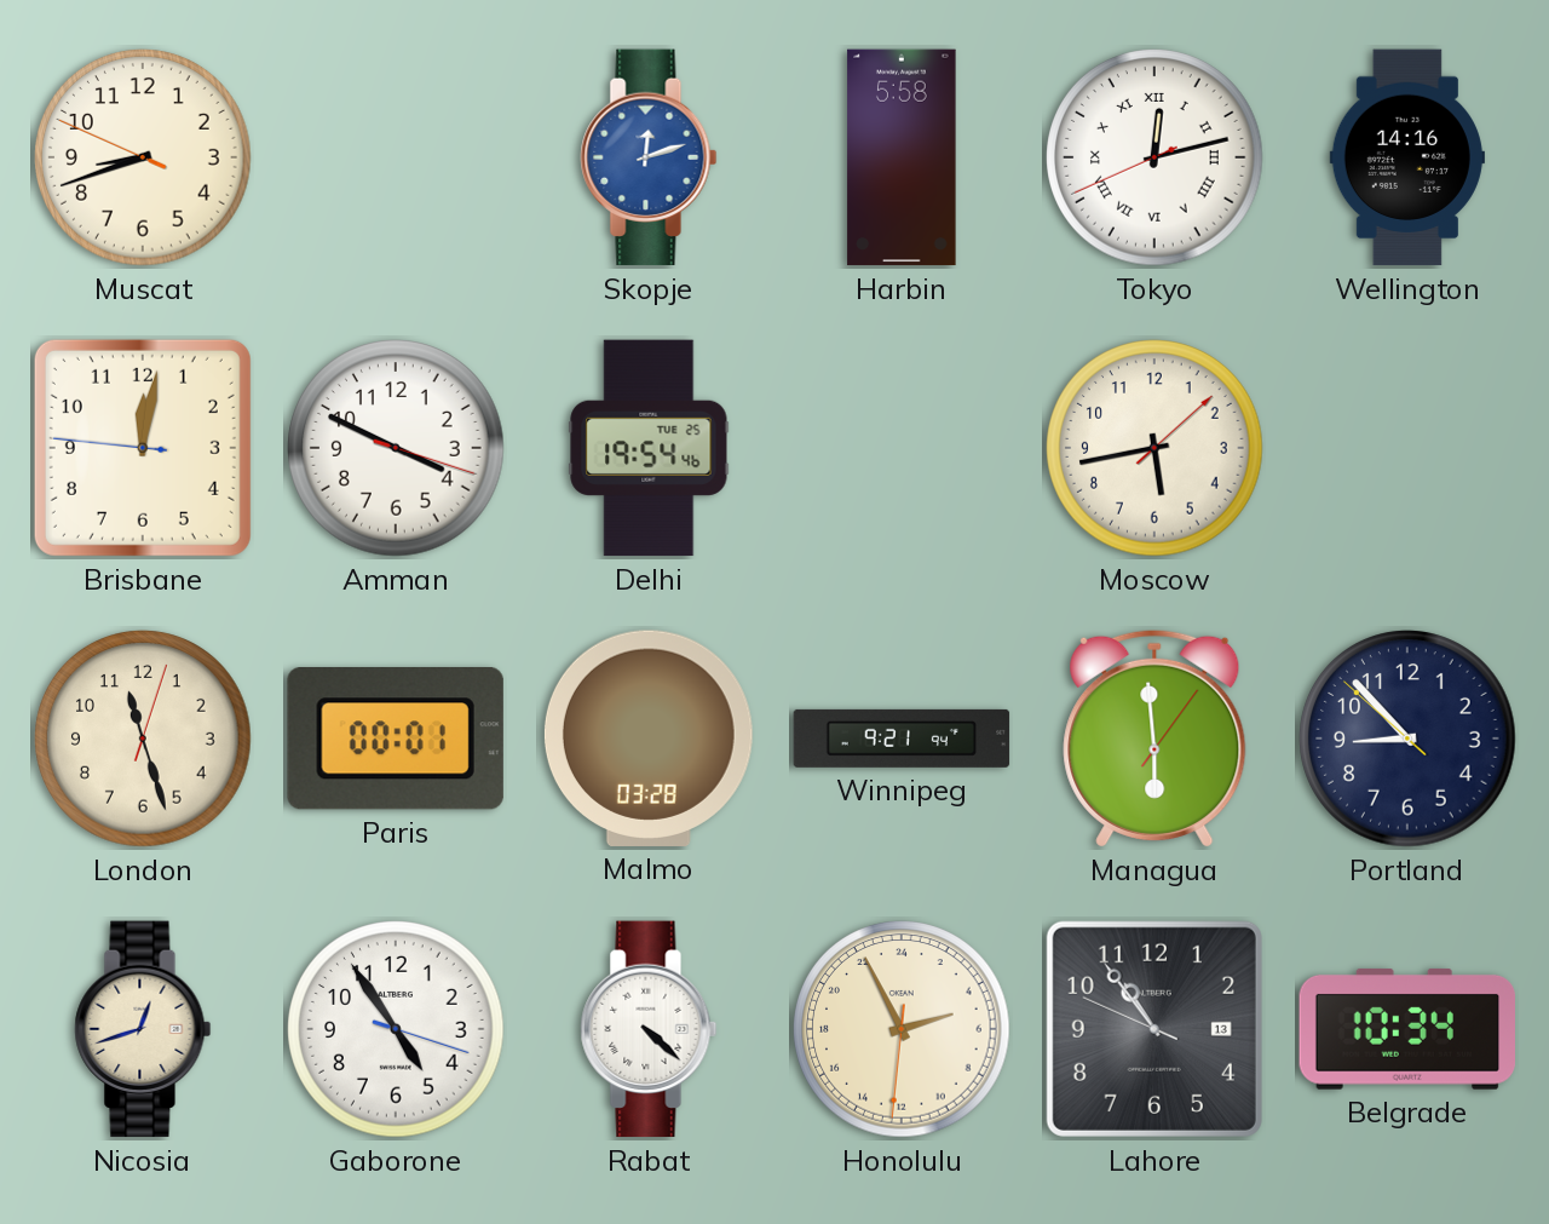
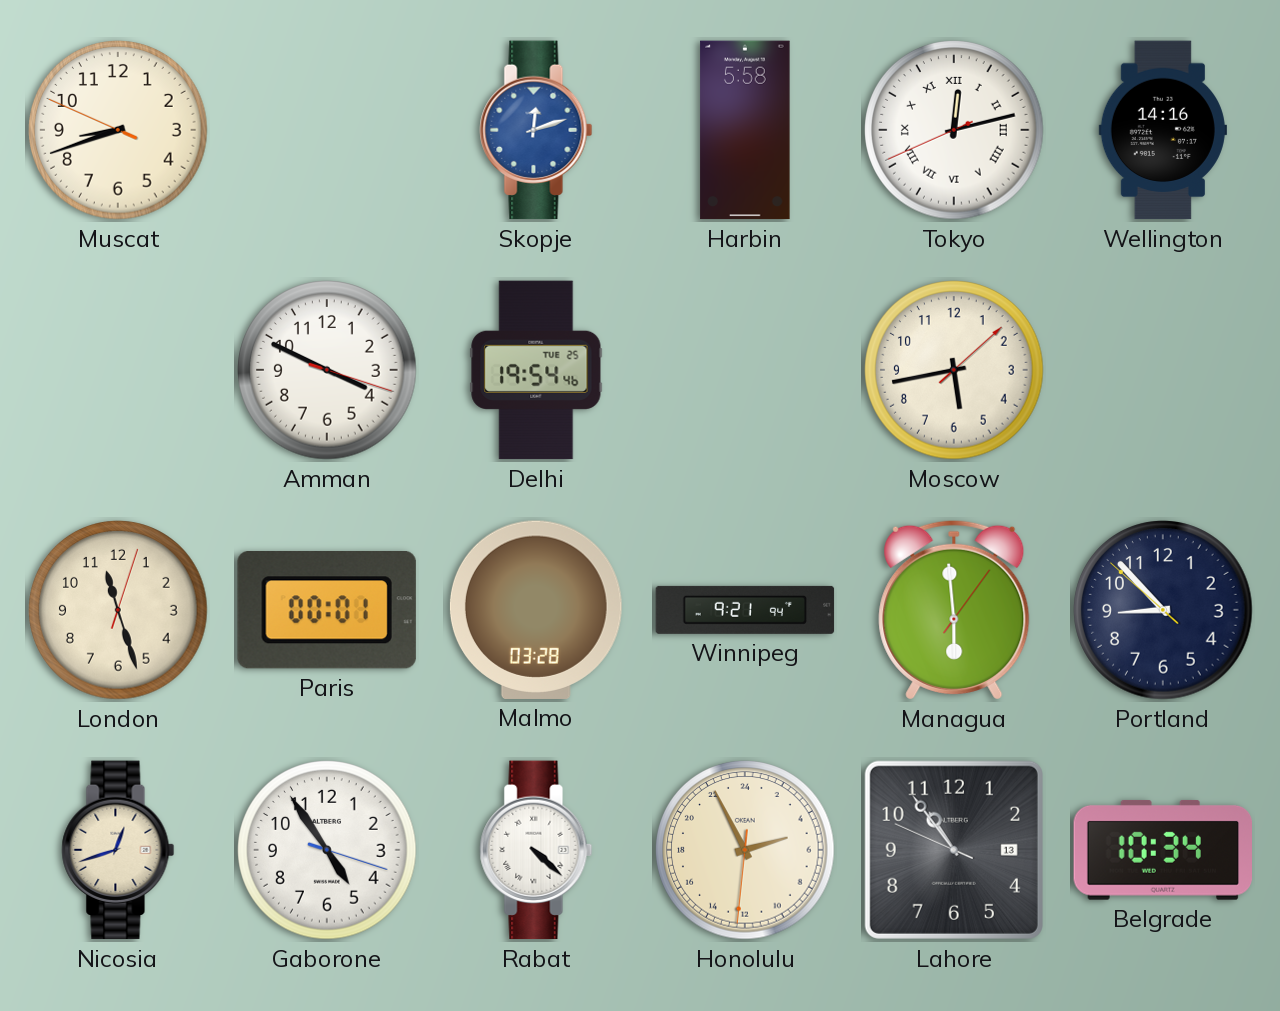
Brisbane: 12:01 -> none
